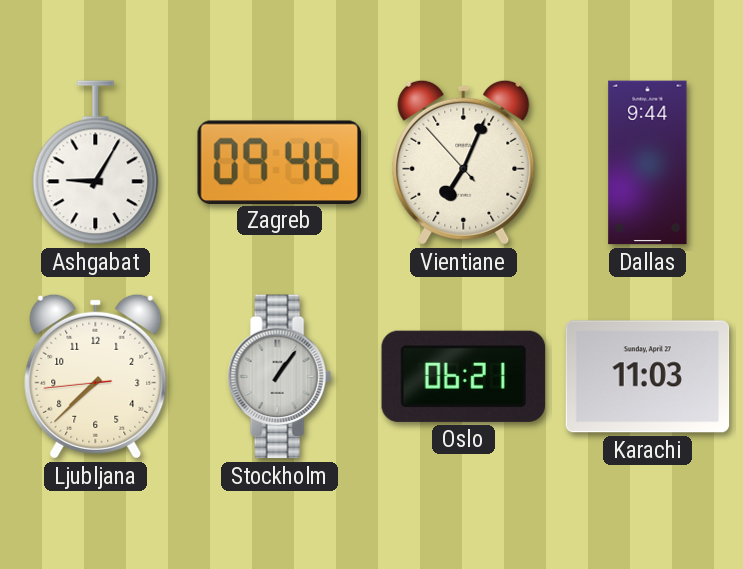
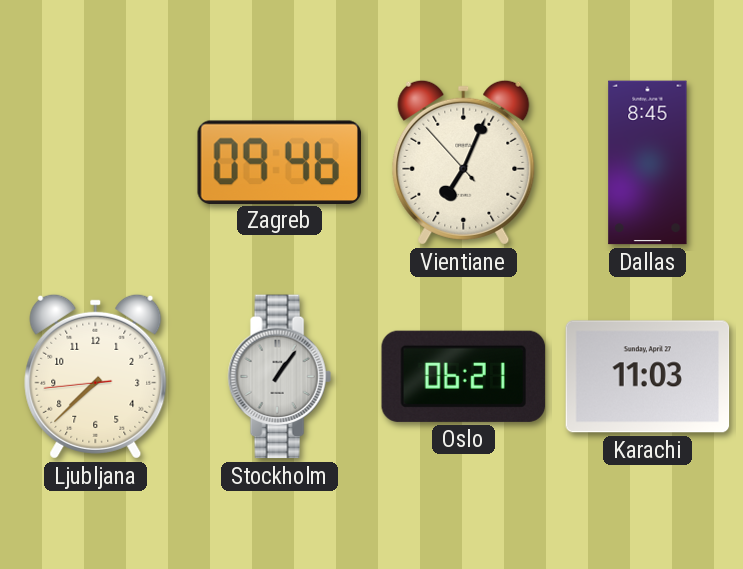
Ashgabat: 9:05 -> none
Dallas: 9:44 -> 8:45
